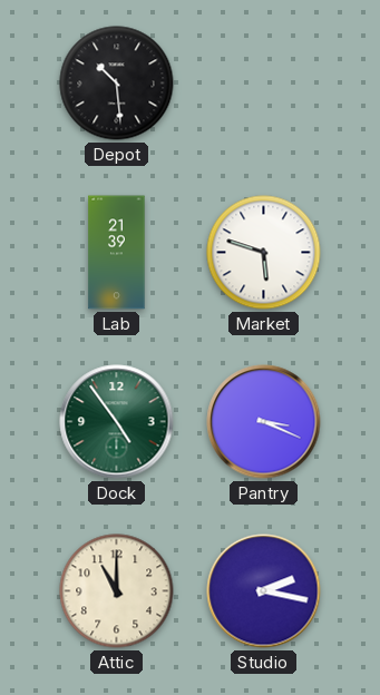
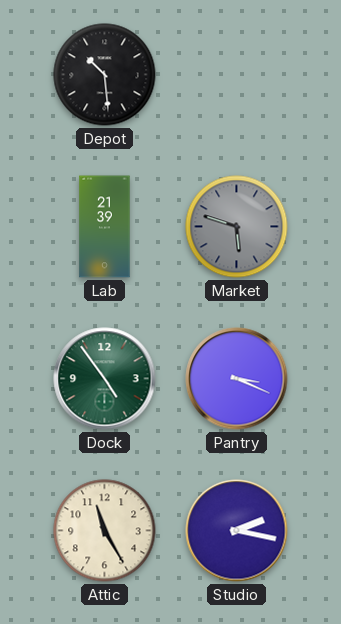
Market dial: white -> grey
Attic: 11:00 -> 11:25
